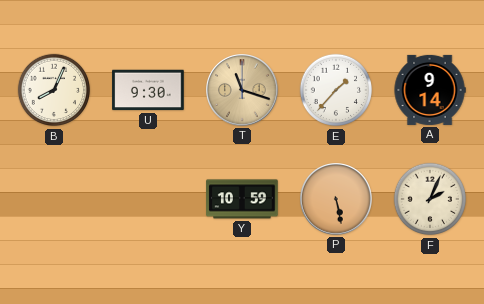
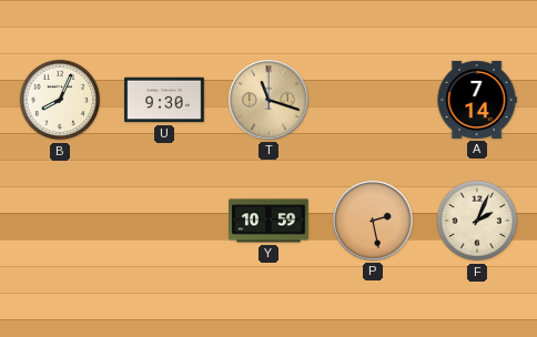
E: 1:37 -> none
A: 9:14 -> 7:14
P: 5:28 -> 2:28
